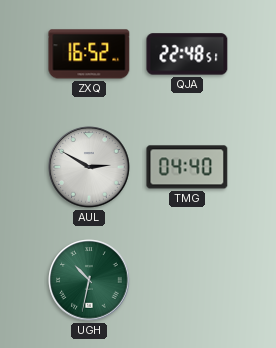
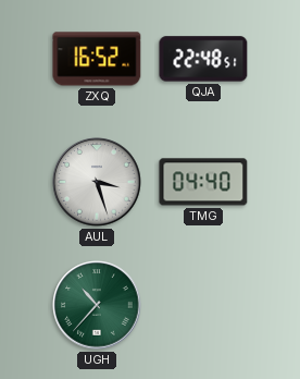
AUL: 2:50 -> 3:27
UGH: 10:32 -> 10:37
